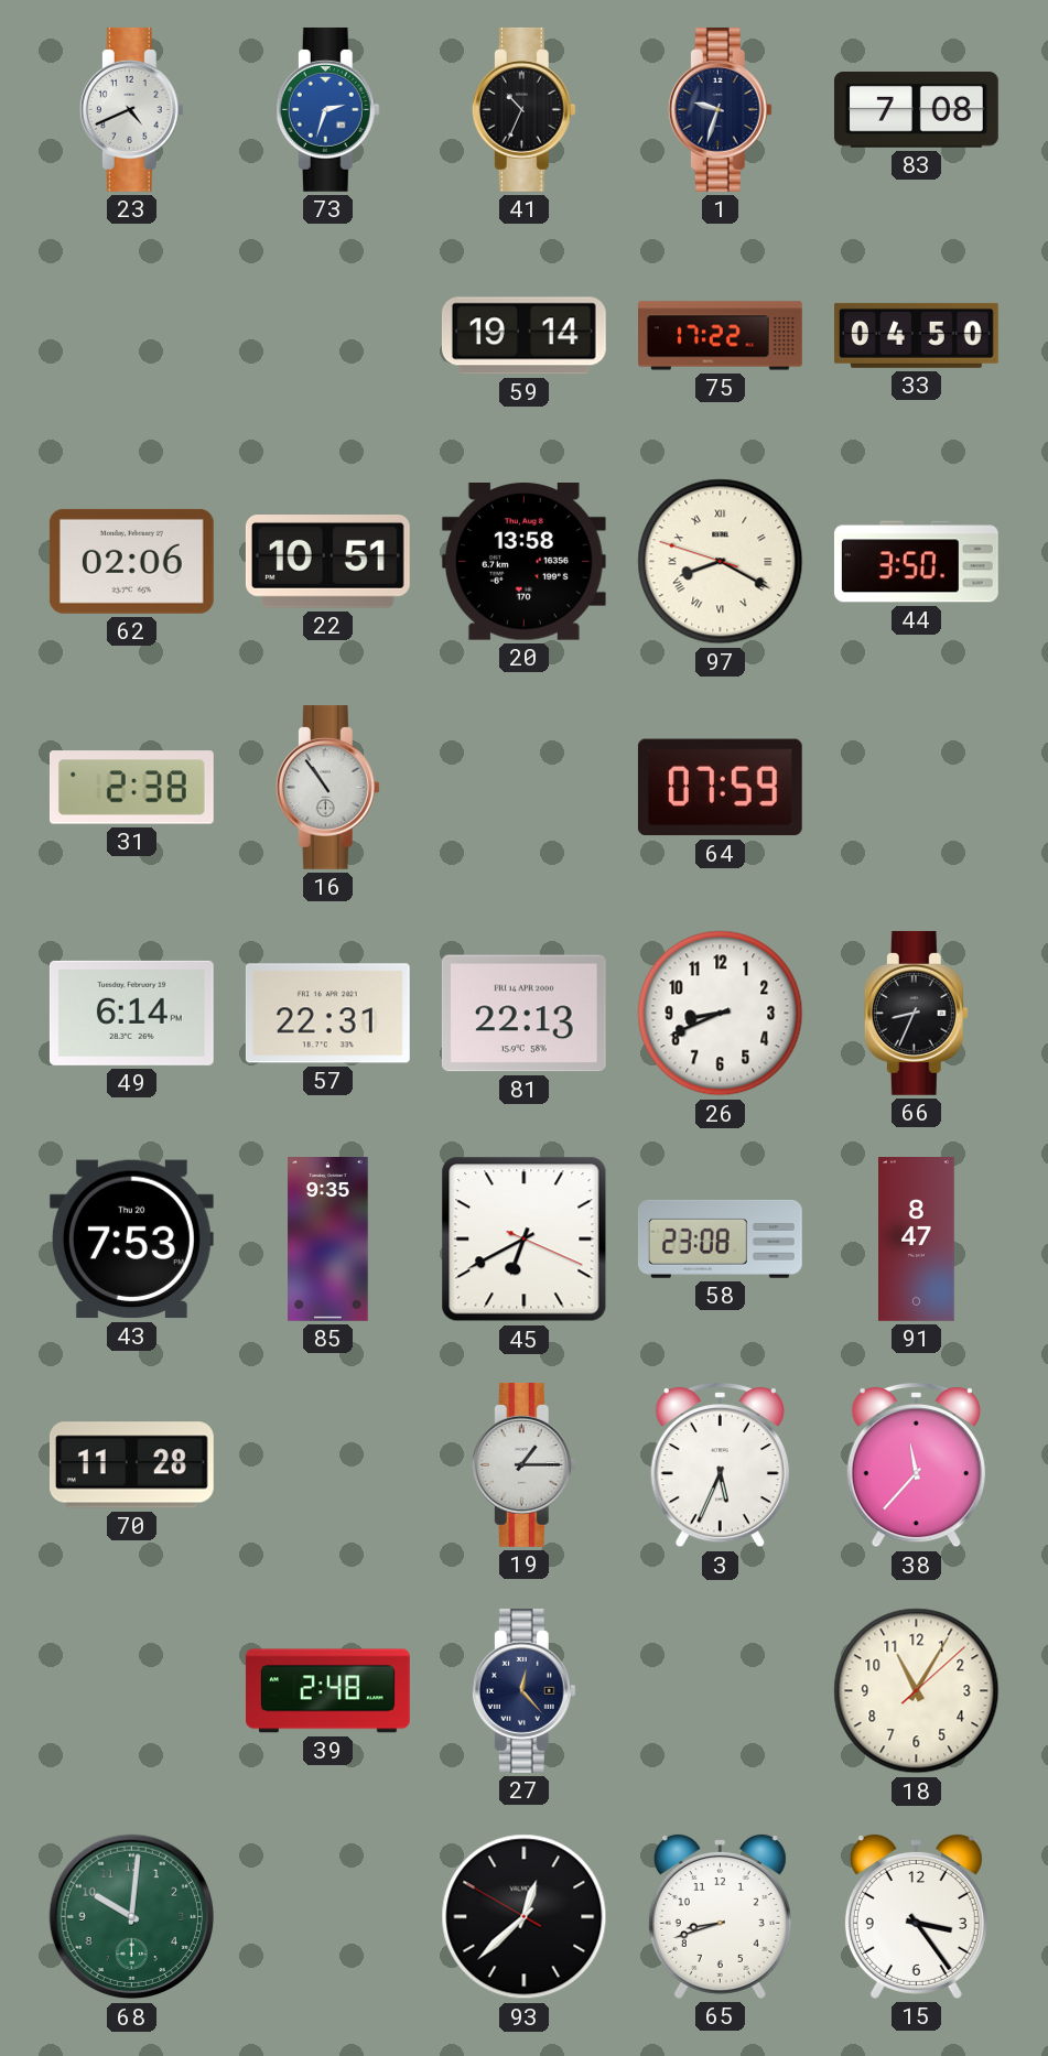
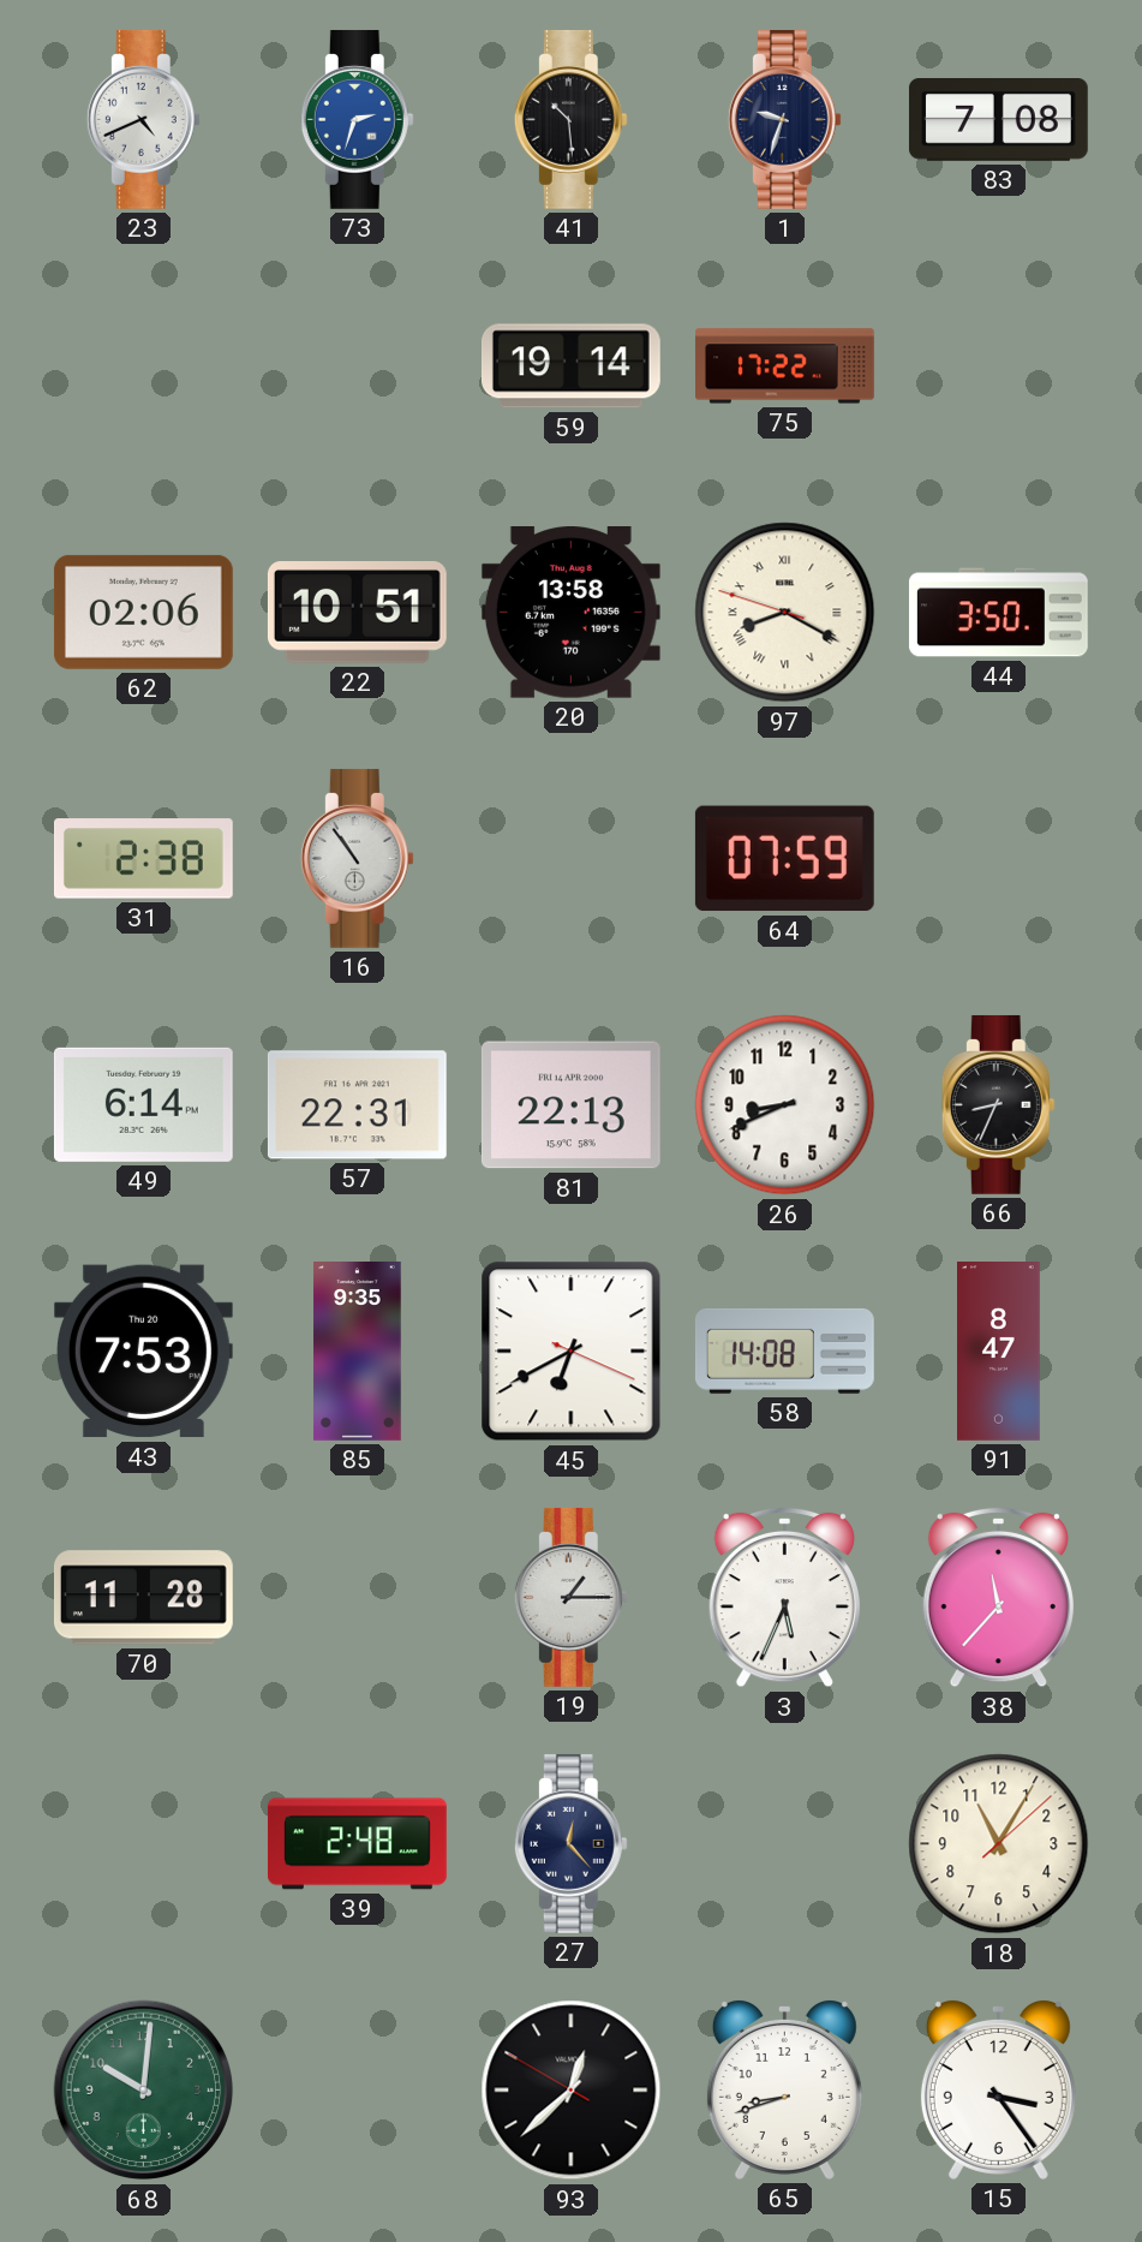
41: 10:34 -> 10:29
33: 04:50 -> none
58: 23:08 -> 14:08
